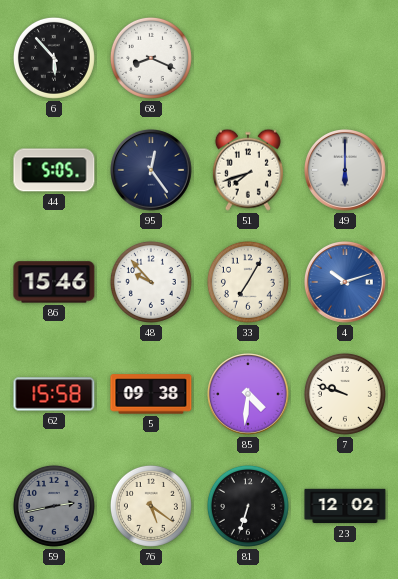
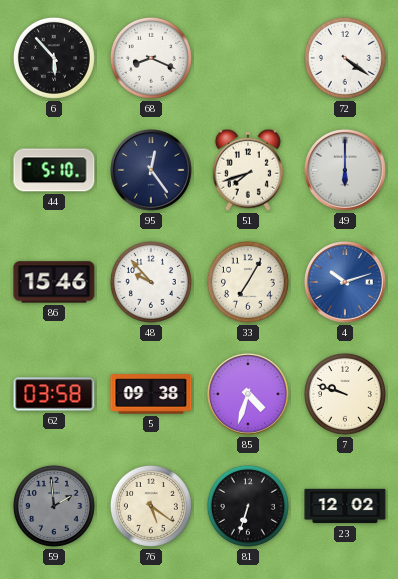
72: none -> 4:21
44: 5:05 -> 5:10
62: 15:58 -> 03:58
85: 4:31 -> 4:33
59: 2:43 -> 1:59
